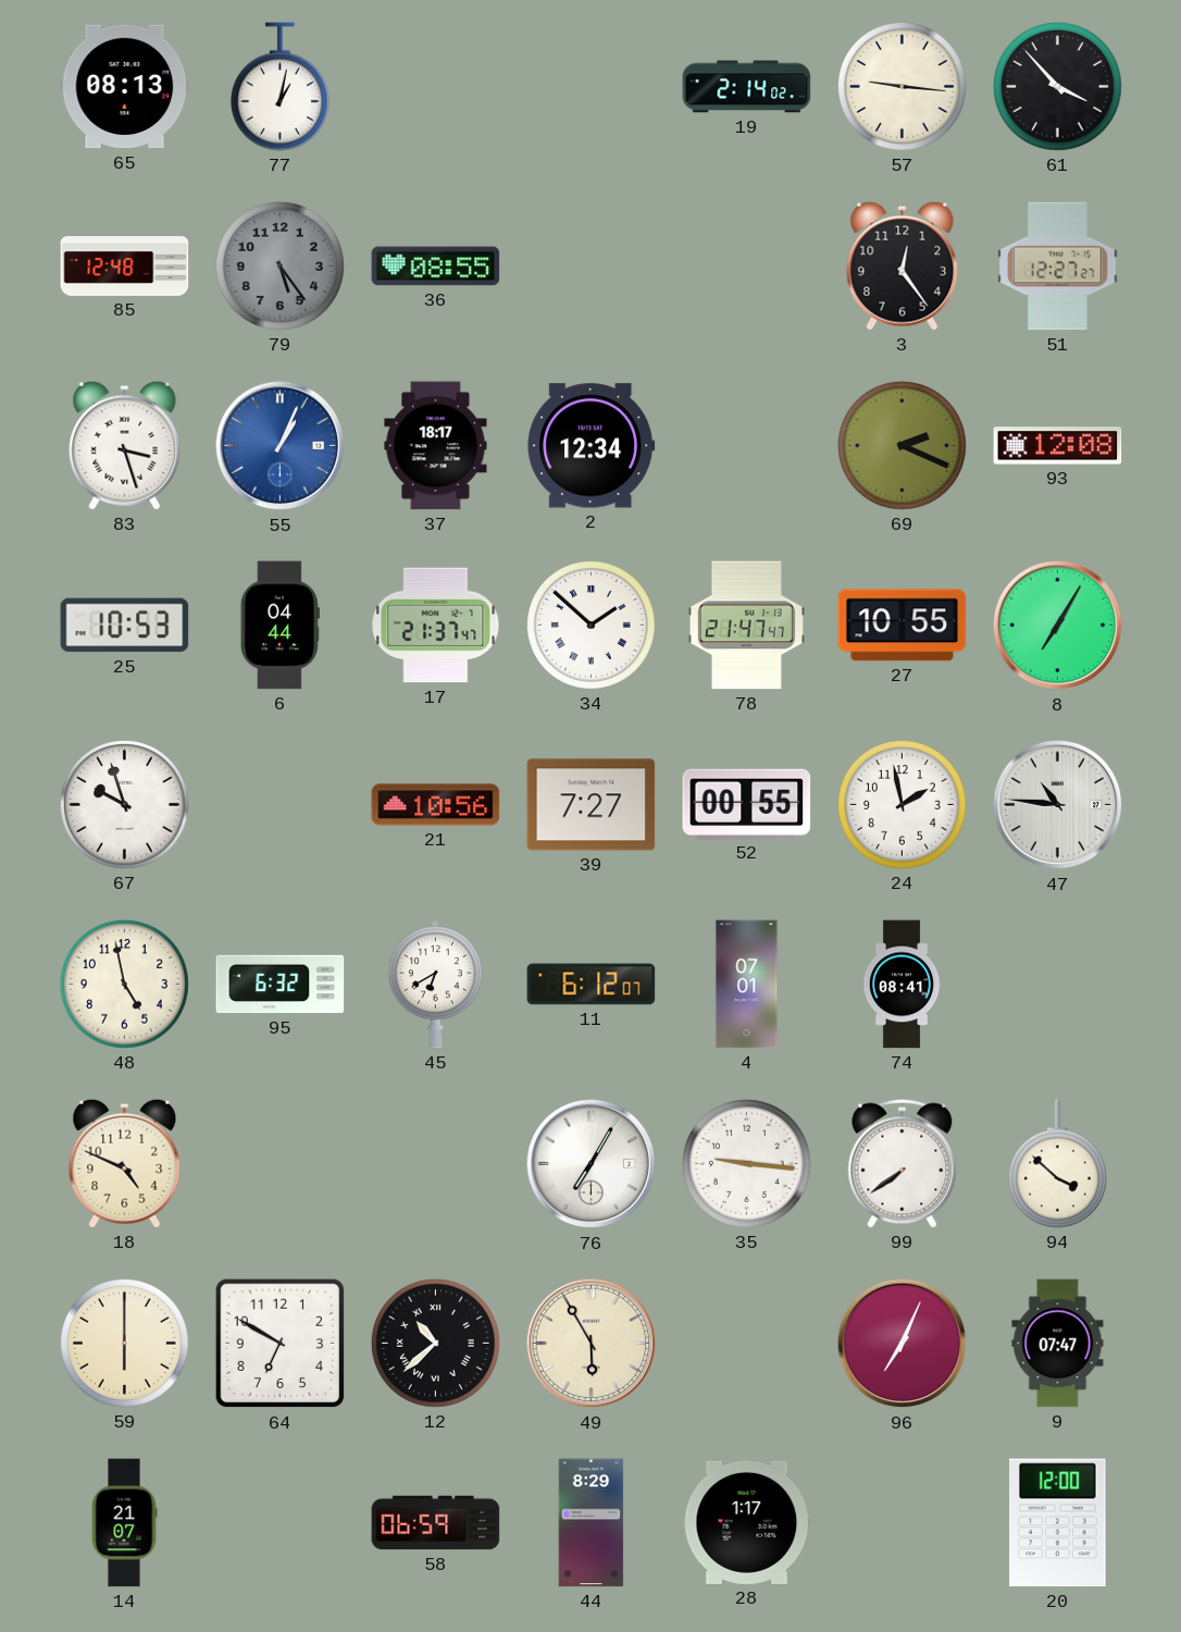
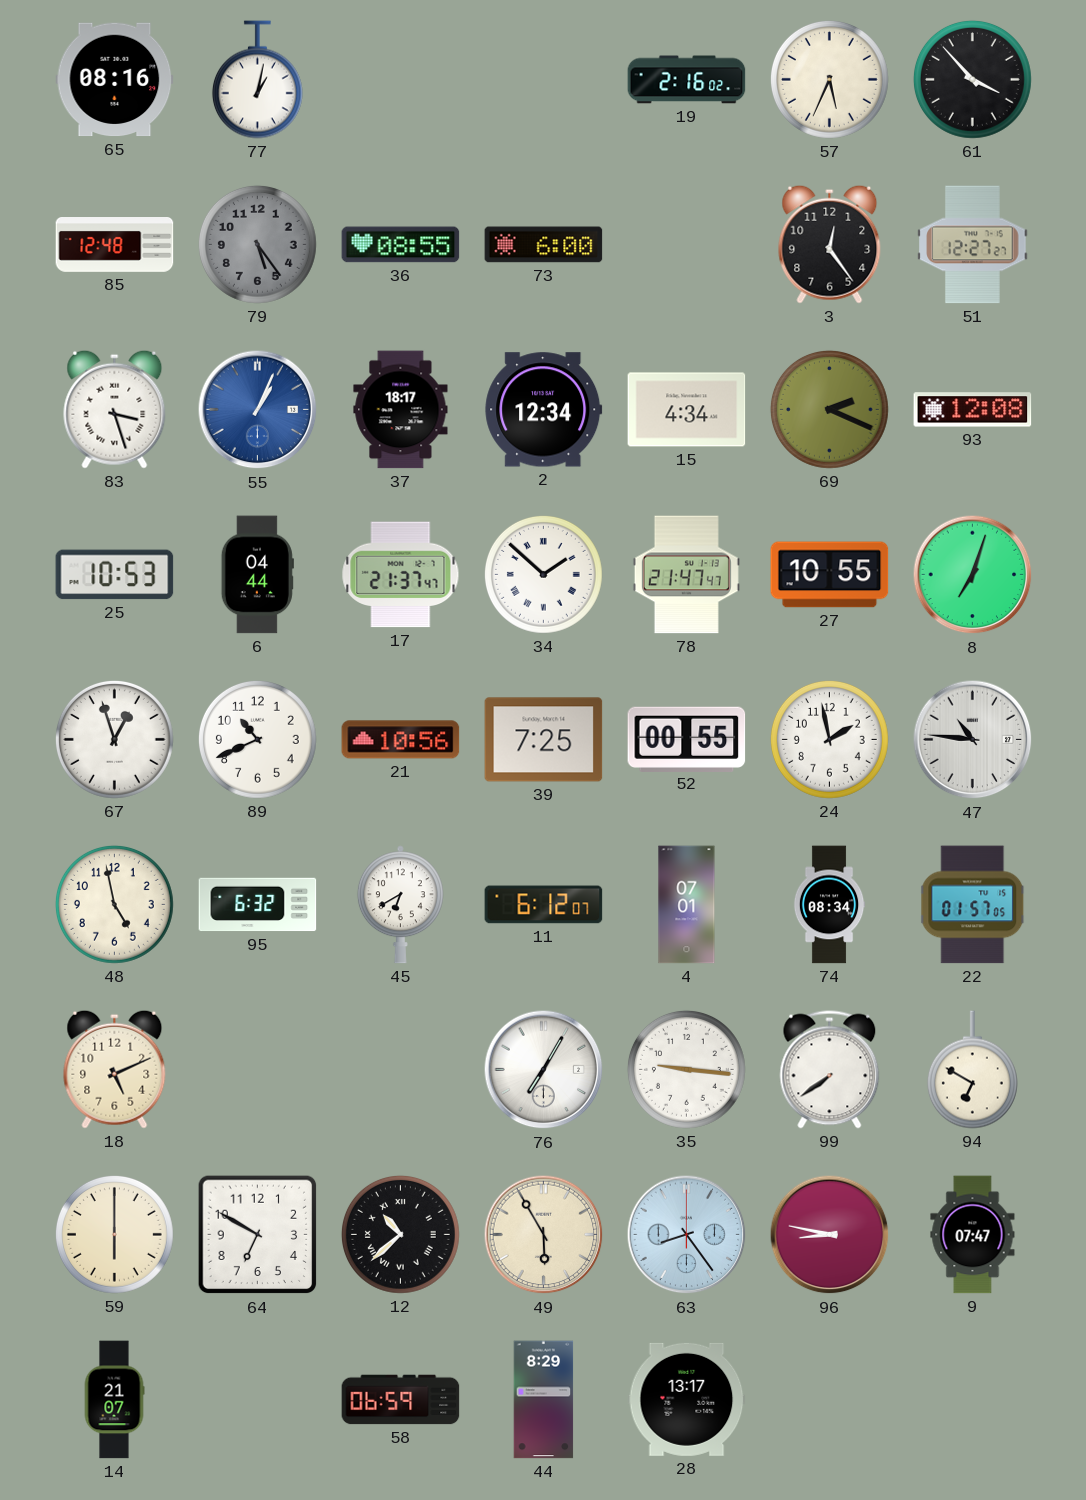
65: 08:13 -> 08:16
19: 2:14 -> 2:16
57: 9:16 -> 5:34
73: none -> 6:00
15: none -> 4:34
8: 7:05 -> 7:03
67: 9:57 -> 12:57
89: none -> 10:41
39: 7:27 -> 7:25
74: 08:41 -> 08:34
22: none -> 01:57
18: 4:49 -> 5:11
94: 3:52 -> 6:50
63: none -> 8:24
96: 7:04 -> 8:47
28: 1:17 -> 13:17
20: 12:00 -> none
